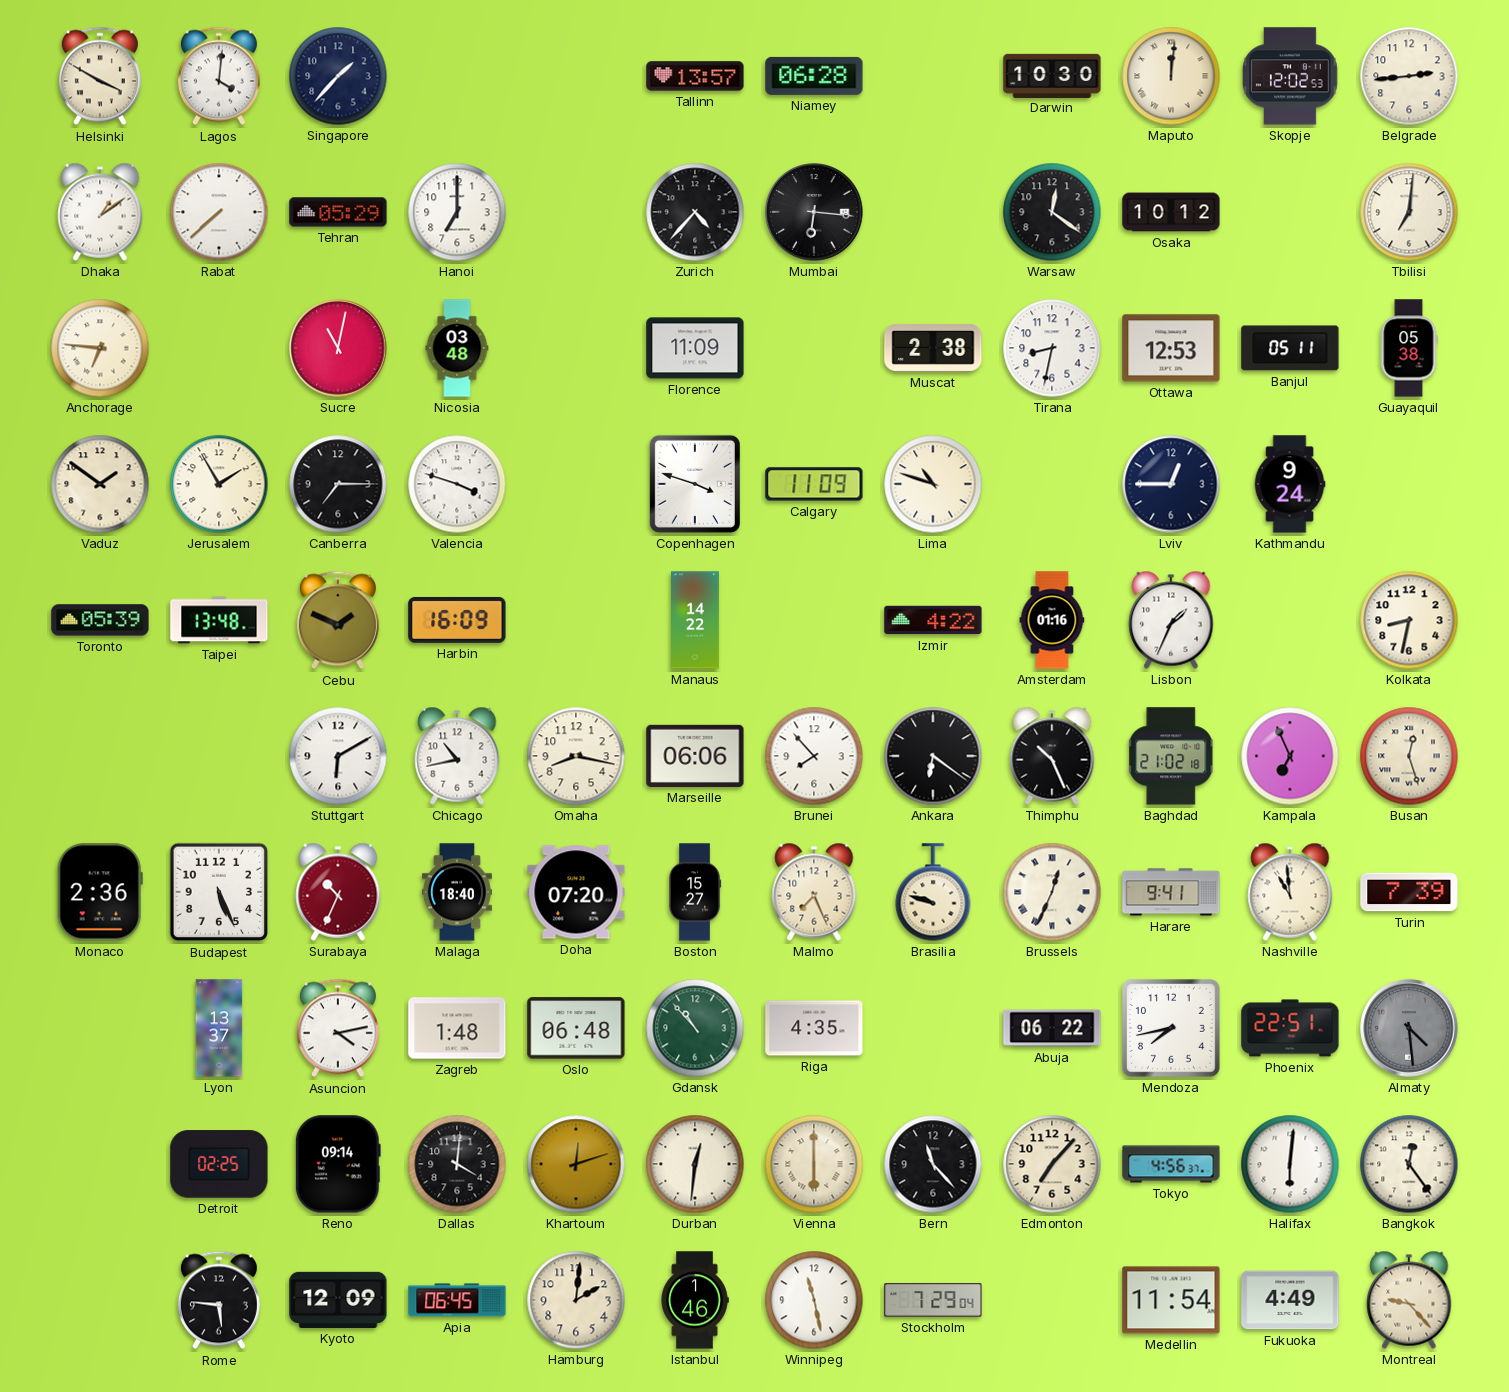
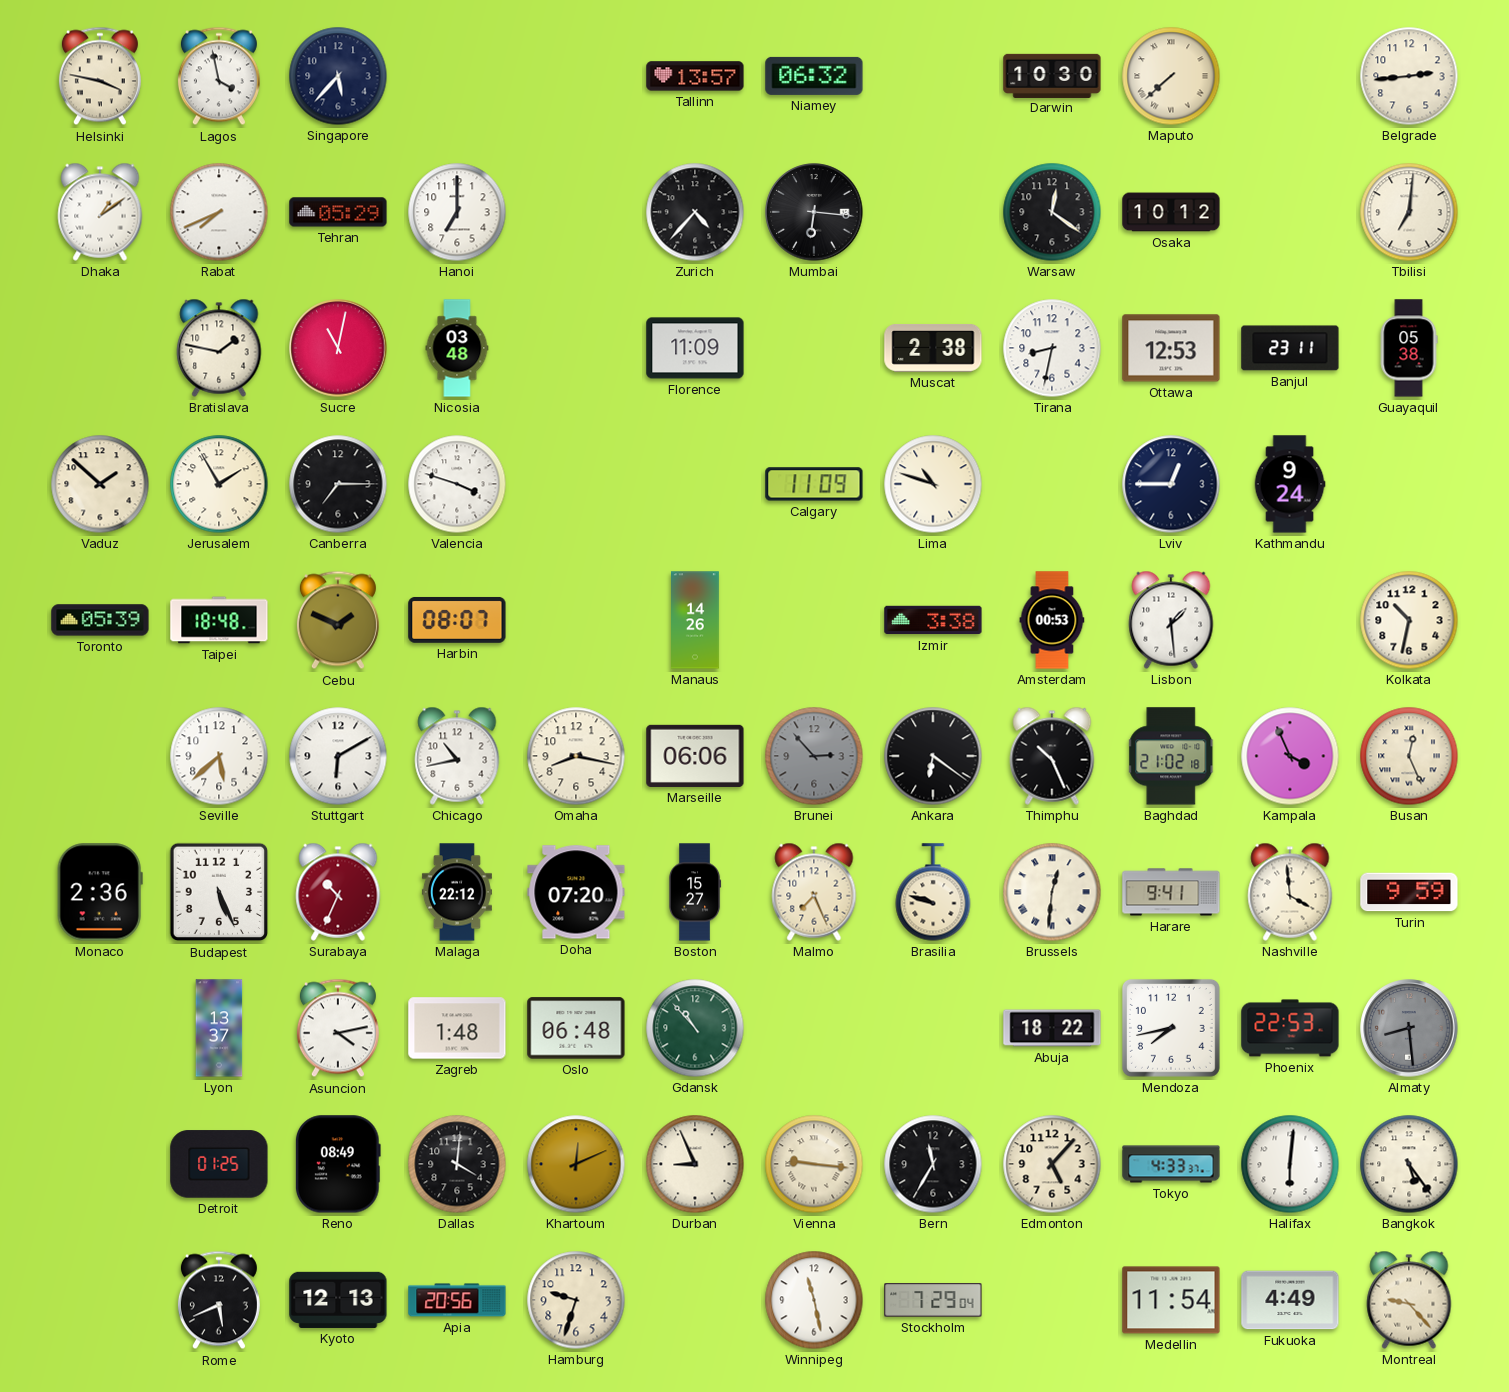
Helsinki: 3:50 -> 3:47
Lagos: 4:01 -> 3:58
Singapore: 1:37 -> 5:37
Niamey: 06:28 -> 06:32
Maputo: 12:01 -> 7:38
Skopje: 12:02 -> none
Rabat: 7:38 -> 7:41
Anchorage: 6:46 -> none
Bratislava: none -> 1:47
Banjul: 05:11 -> 23:11
Vaduz: 1:51 -> 1:52
Copenhagen: 3:48 -> none
Taipei: 13:48 -> 18:48
Harbin: 16:09 -> 08:07
Manaus: 14:22 -> 14:26
Izmir: 4:22 -> 3:38
Amsterdam: 01:16 -> 00:53
Lisbon: 1:34 -> 1:29
Kolkata: 8:32 -> 10:32
Seville: none -> 5:38
Brunei: 7:53 -> 2:53
Brunei dial: white -> grey
Kampala: 6:56 -> 3:56
Busan: 12:27 -> 12:26
Malaga: 18:40 -> 22:12
Brussels: 12:34 -> 12:31
Nashville: 10:59 -> 3:59
Turin: 7:39 -> 9:59
Riga: 4:35 -> none
Abuja: 06:22 -> 18:22
Phoenix: 22:51 -> 22:53
Almaty: 4:29 -> 8:29
Detroit: 02:25 -> 01:25
Reno: 09:14 -> 08:49
Khartoum: 12:12 -> 12:11
Durban: 12:31 -> 8:56
Vienna: 6:00 -> 9:16
Bern: 11:23 -> 11:35
Edmonton: 7:07 -> 5:07
Tokyo: 4:56 -> 4:33
Bangkok: 12:24 -> 5:24
Rome: 5:46 -> 5:41
Kyoto: 12:09 -> 12:13
Apia: 06:45 -> 20:56
Hamburg: 2:01 -> 9:33
Istanbul: 1:46 -> none
